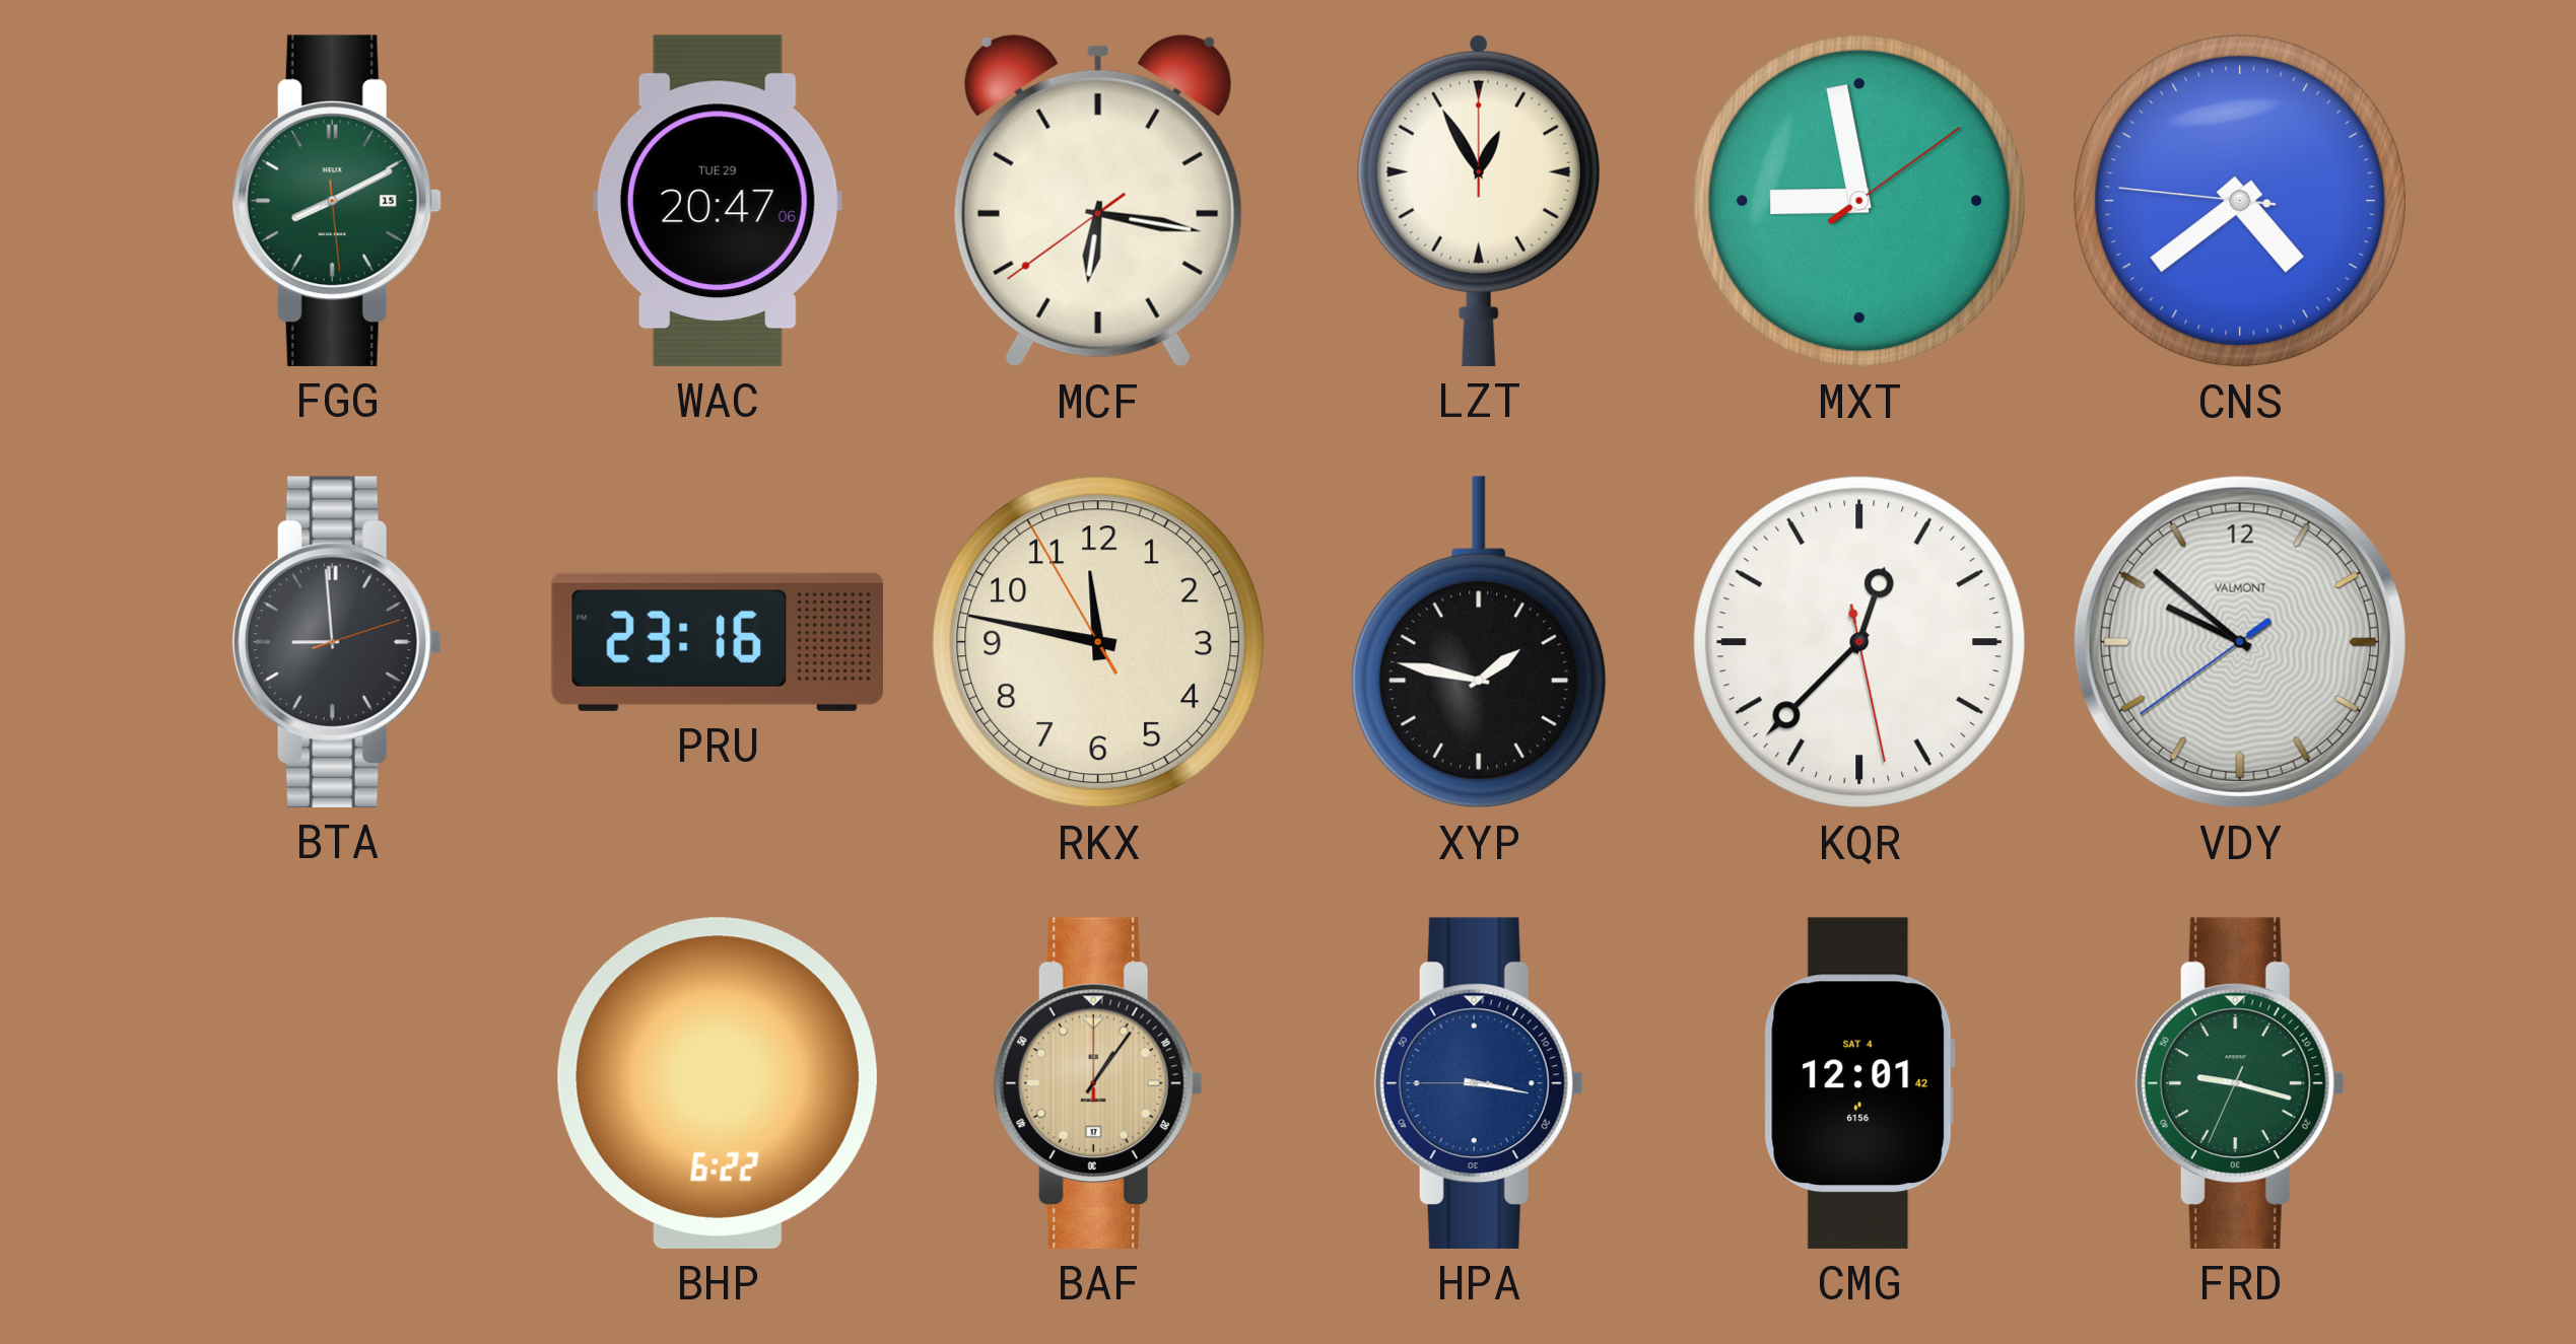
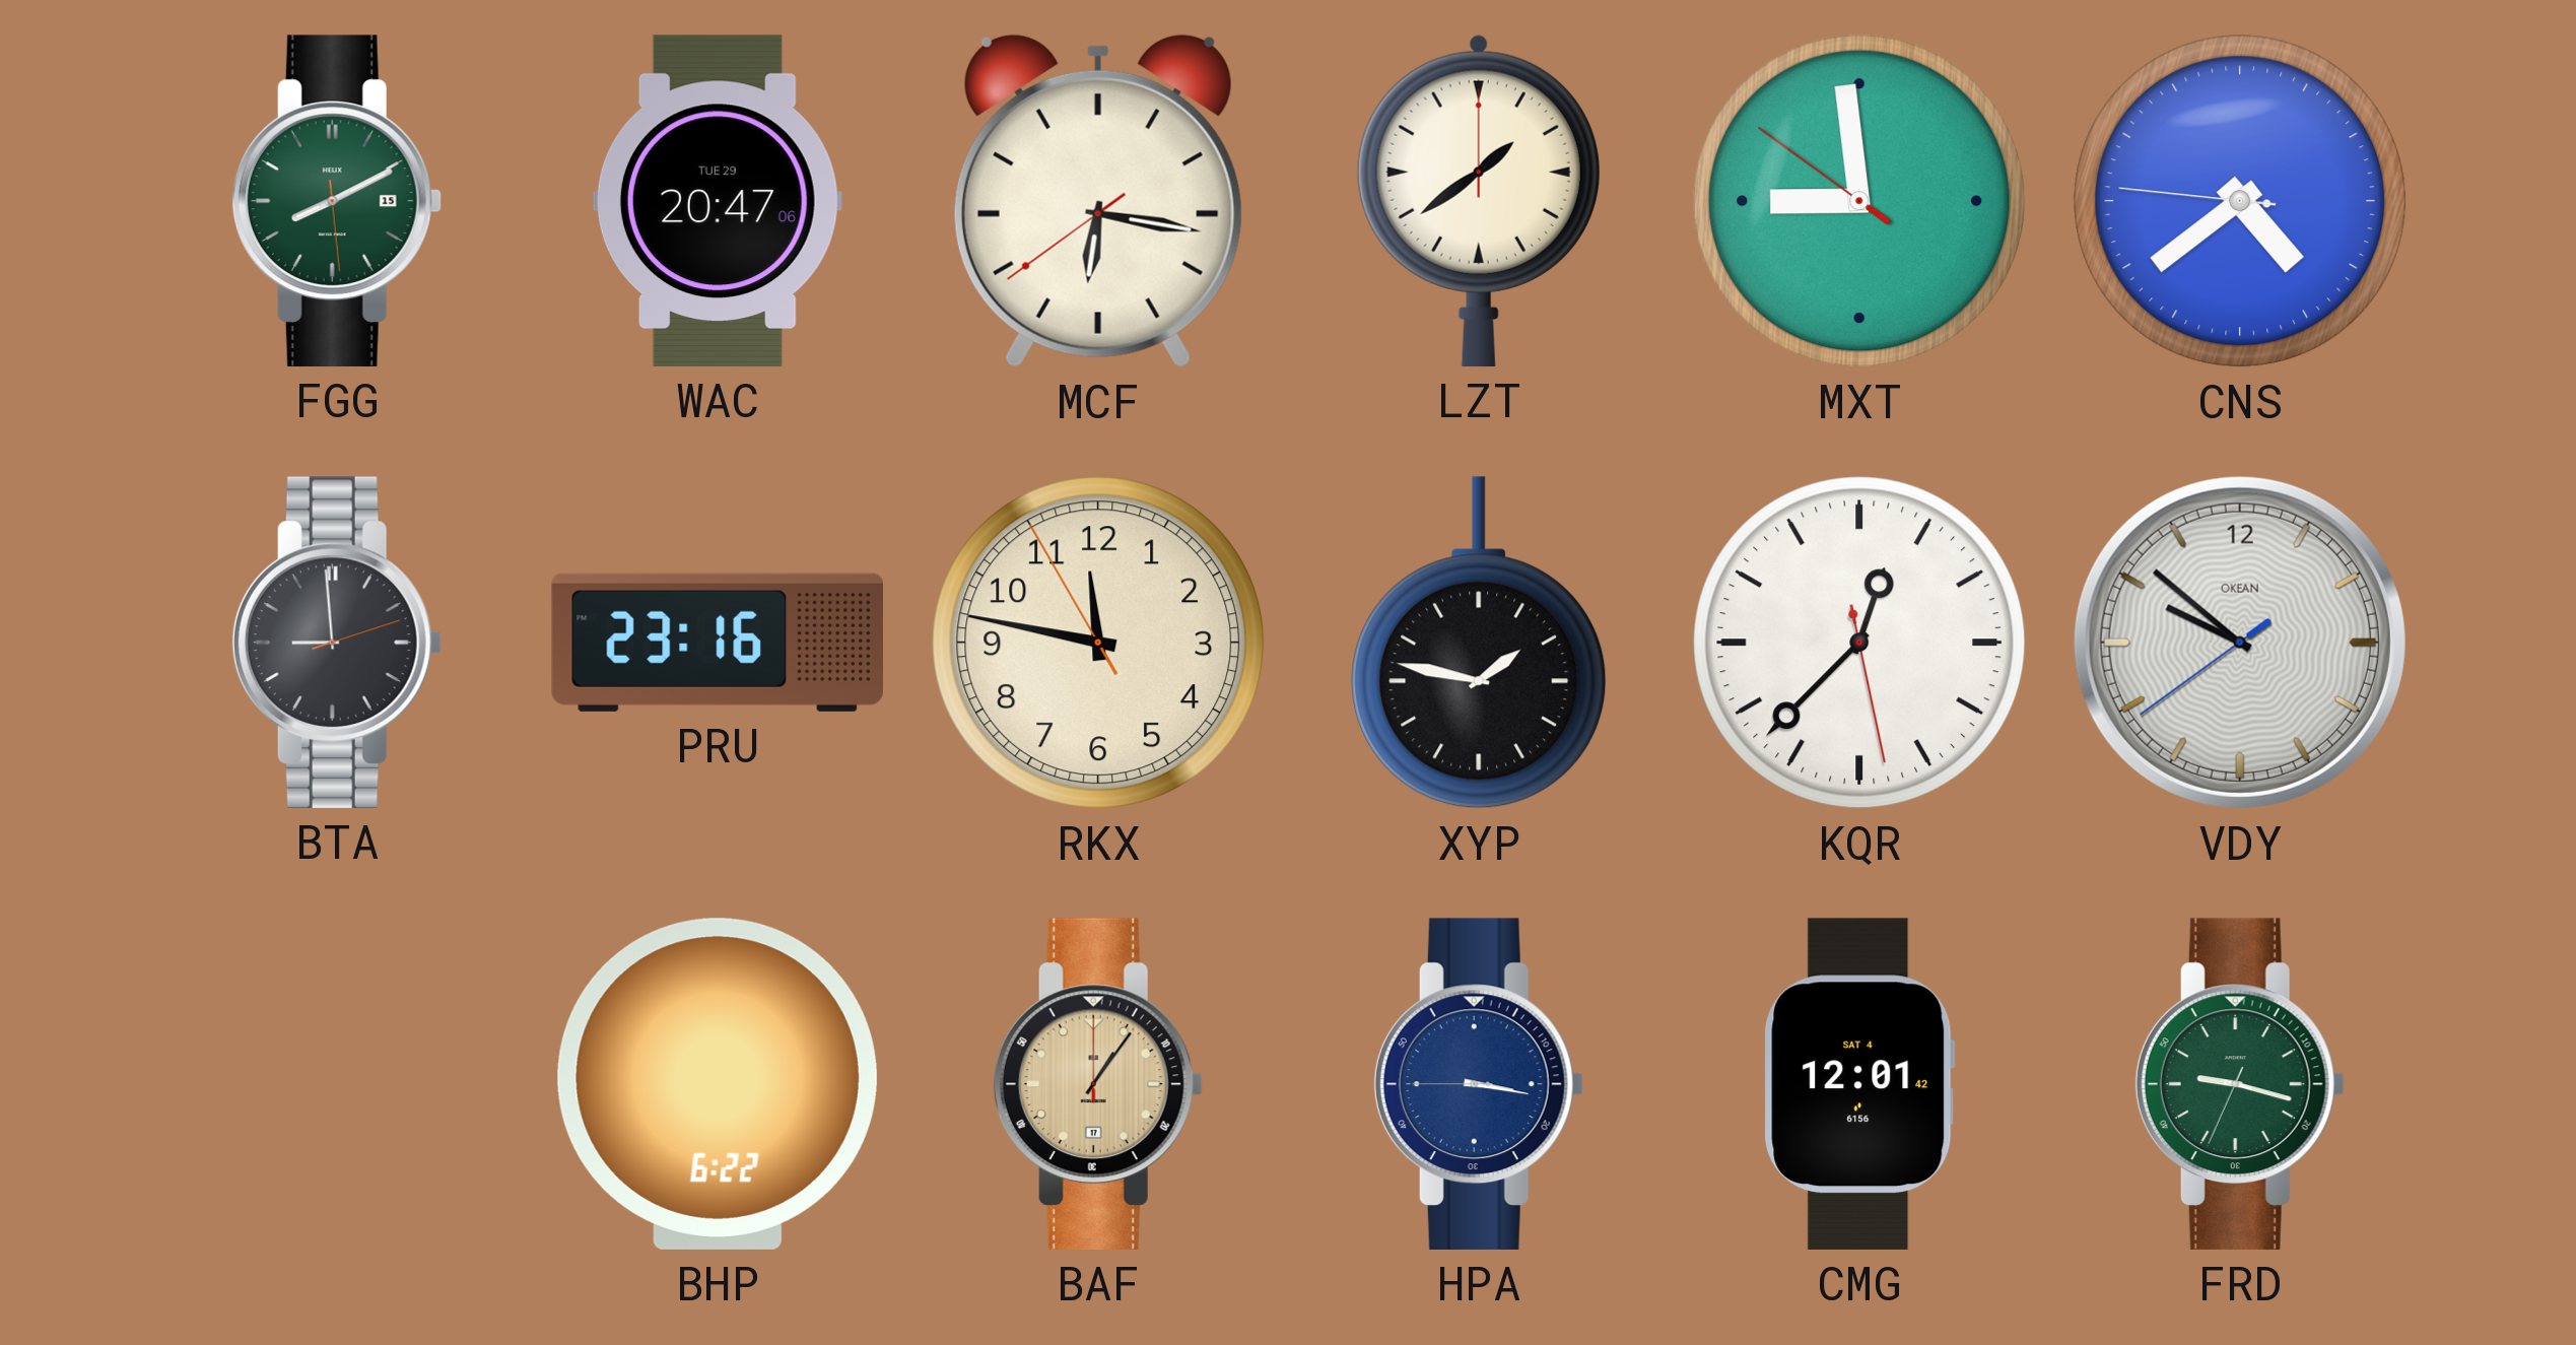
LZT: 12:55 -> 1:39
MXT: 8:58:09 -> 8:58:51
VDY brand: VALMONT -> OKEAN
